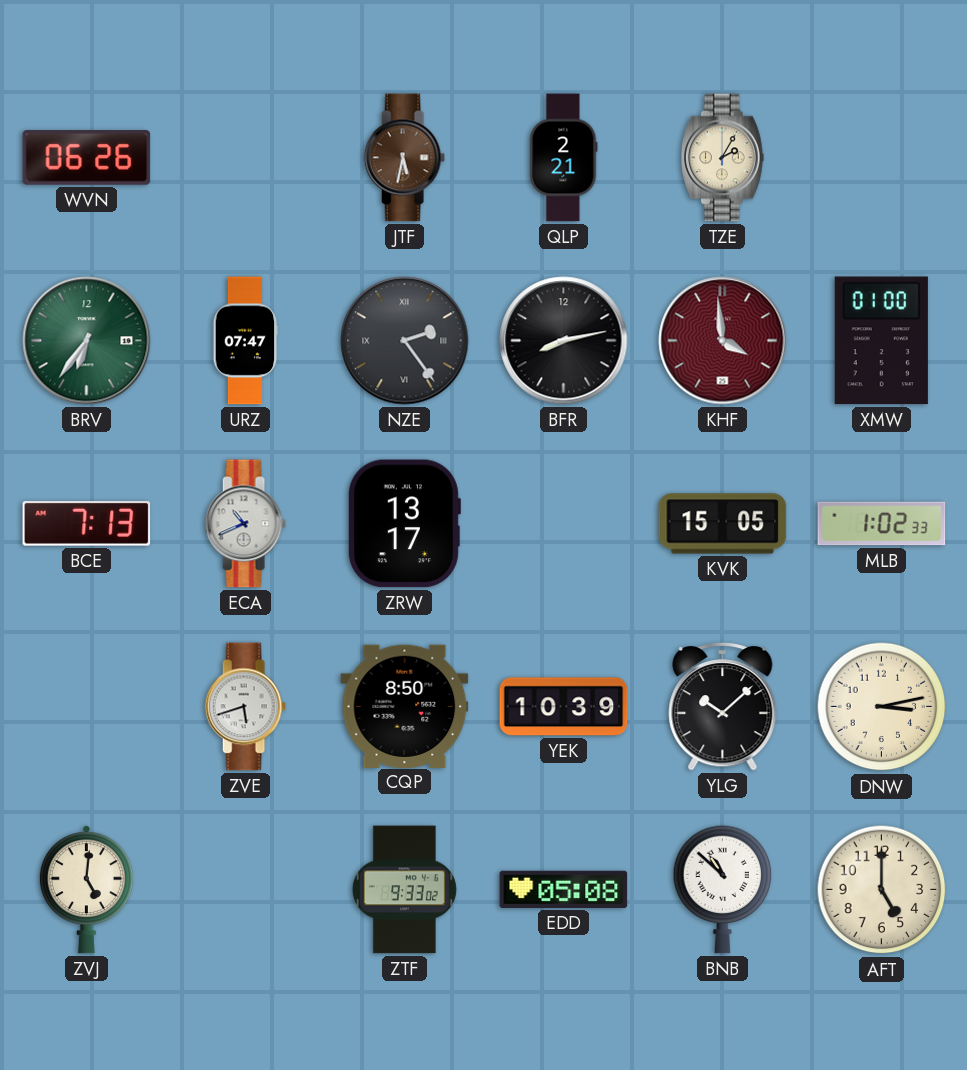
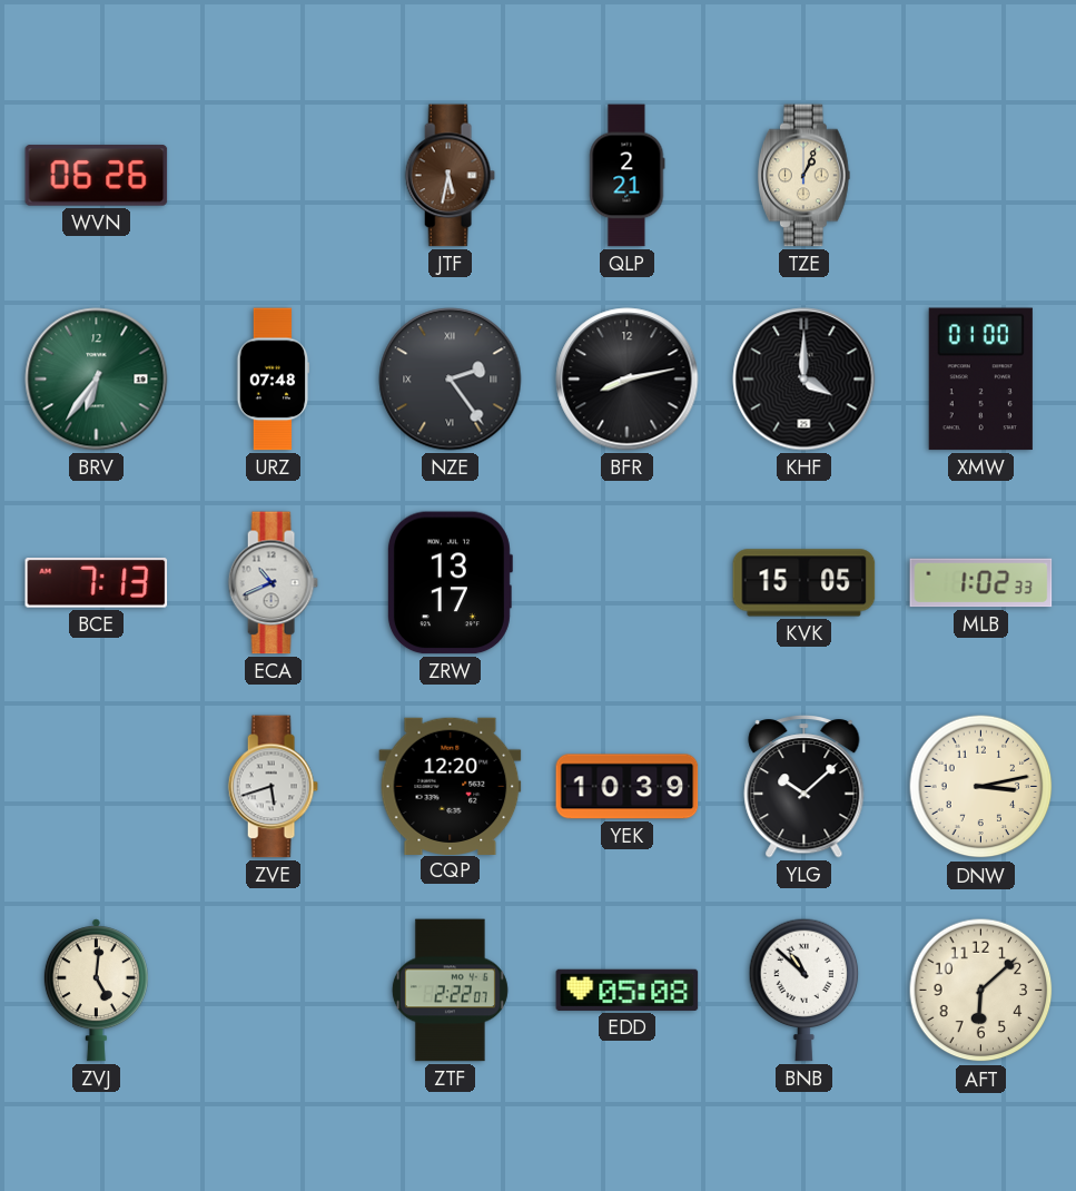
TZE: 2:05 -> 1:04
URZ: 07:47 -> 07:48
KHF: 3:59 -> 4:00
KHF dial: burgundy -> black
CQP: 8:50 -> 12:20
ZTF: 9:33 -> 2:22
AFT: 5:00 -> 6:08
